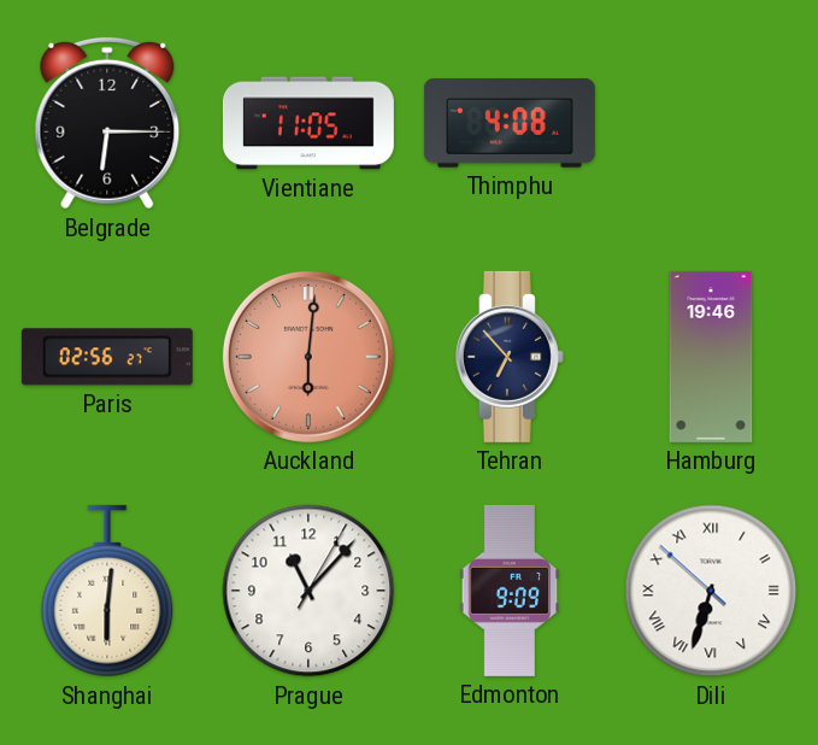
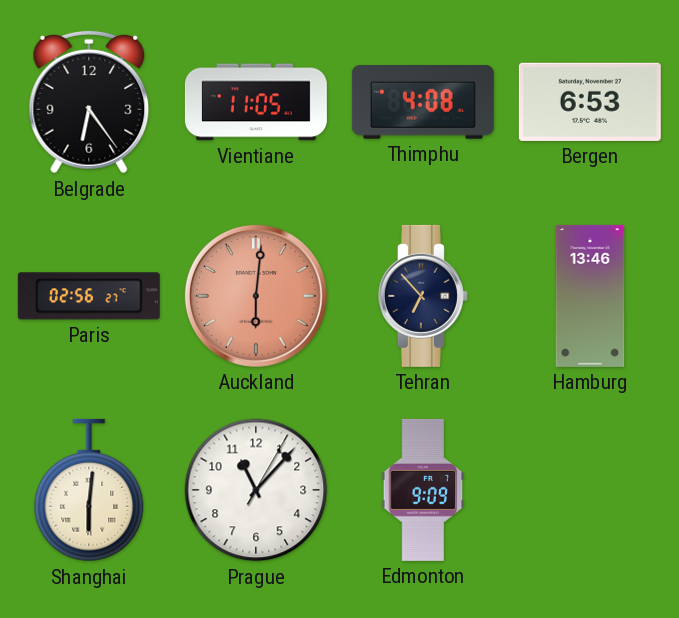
Belgrade: 6:15 -> 6:24
Bergen: none -> 6:53
Hamburg: 19:46 -> 13:46
Dili: 6:32 -> none
